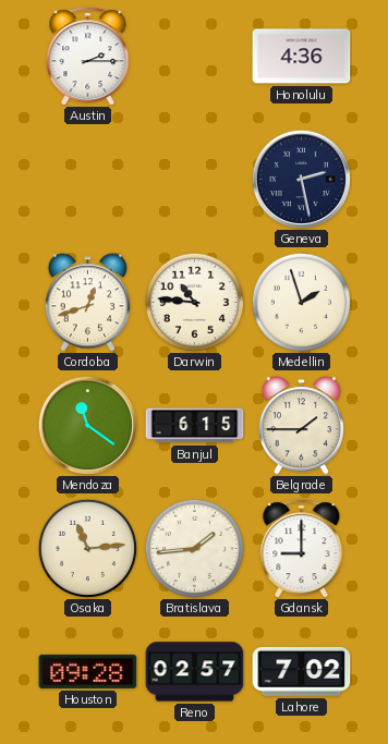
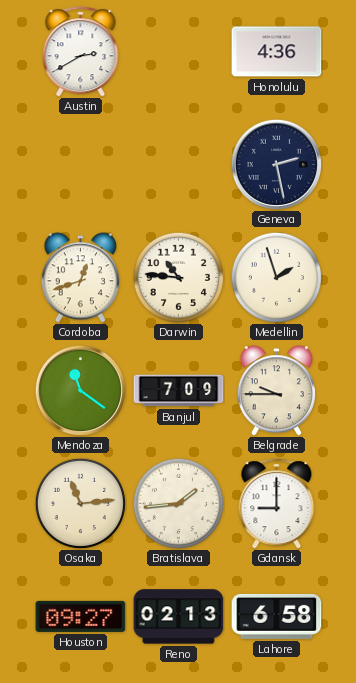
Austin: 2:15 -> 2:40
Banjul: 6:15 -> 7:09
Belgrade: 1:45 -> 9:45
Houston: 09:28 -> 09:27
Reno: 02:57 -> 02:13
Lahore: 7:02 -> 6:58
